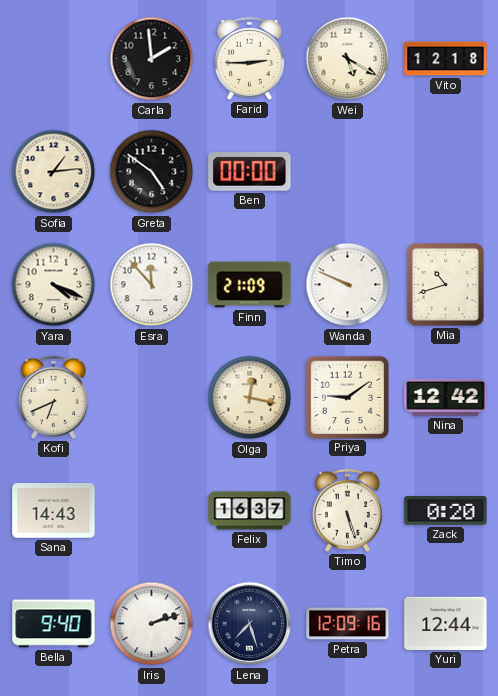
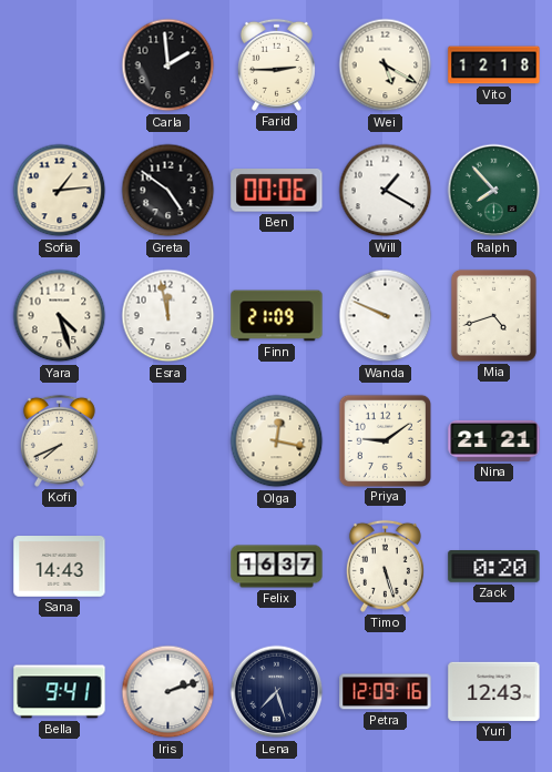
Ben: 00:00 -> 00:06
Will: none -> 1:20
Ralph: none -> 7:53
Yara: 4:19 -> 4:27
Esra: 11:53 -> 11:58
Mia: 10:42 -> 4:42
Kofi: 6:41 -> 7:41
Nina: 12:42 -> 21:21
Bella: 9:40 -> 9:41
Yuri: 12:44 -> 12:43
